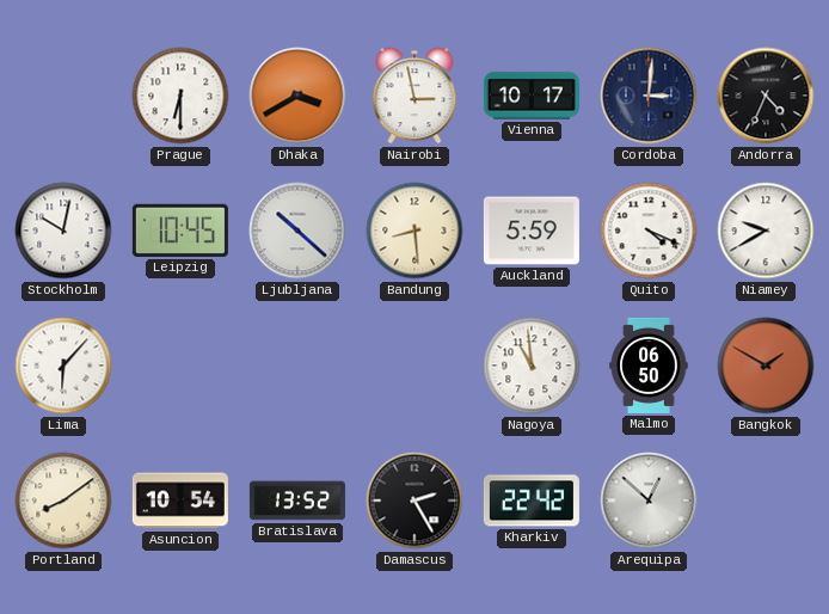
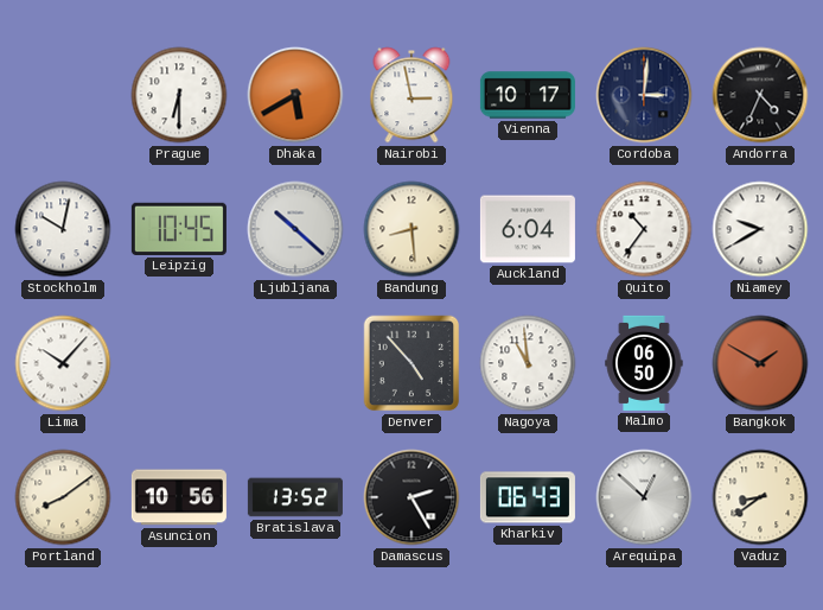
Dhaka: 3:40 -> 5:40
Auckland: 5:59 -> 6:04
Quito: 4:19 -> 10:36
Lima: 6:07 -> 10:07
Denver: none -> 4:53
Asuncion: 10:54 -> 10:56
Kharkiv: 22:42 -> 06:43
Vaduz: none -> 8:39
